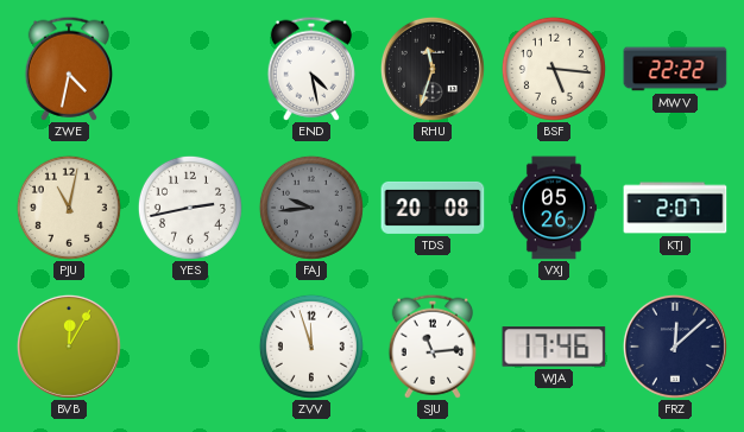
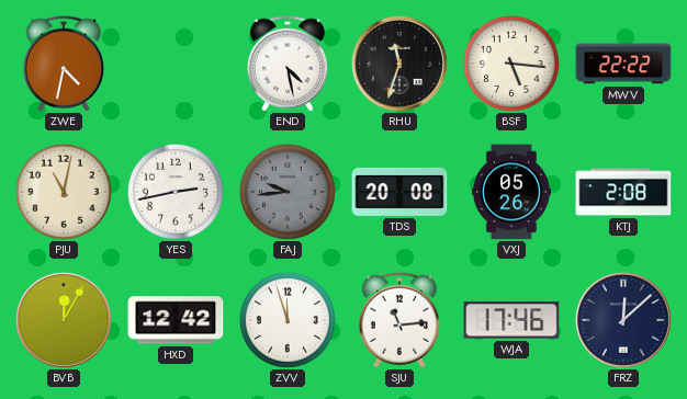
KTJ: 2:07 -> 2:08
HXD: none -> 12:42
